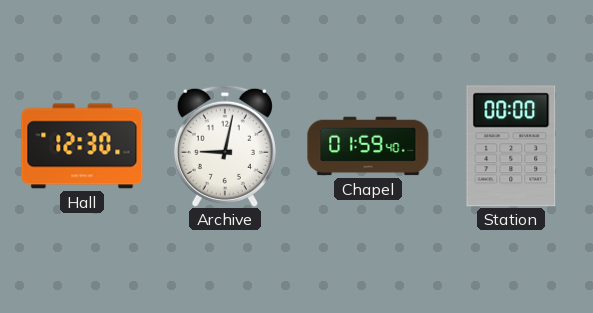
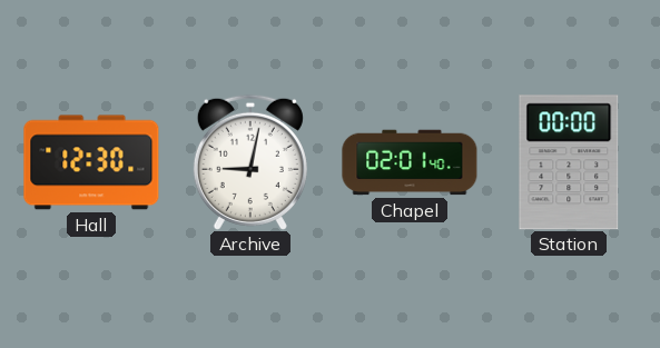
Chapel: 01:59 -> 02:01
